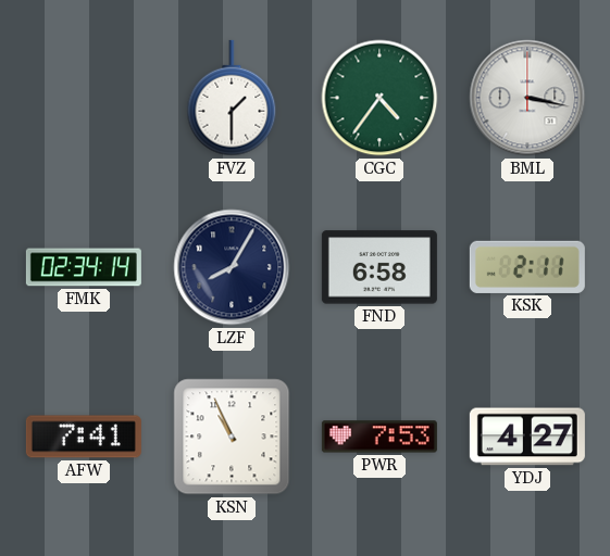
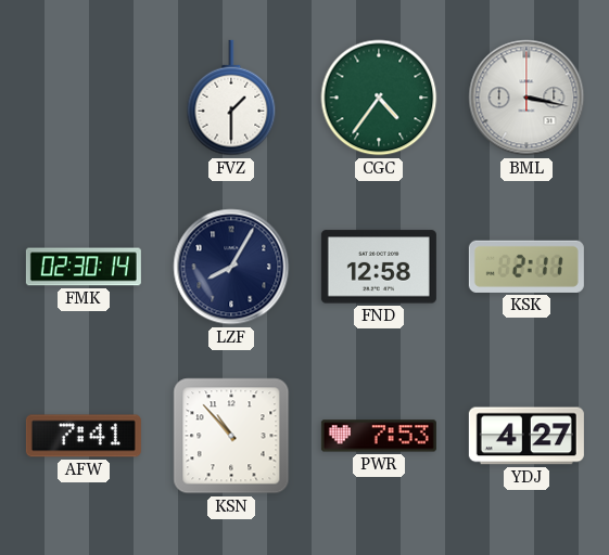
FMK: 02:34 -> 02:30
FND: 6:58 -> 12:58
KSN: 10:56 -> 10:53
